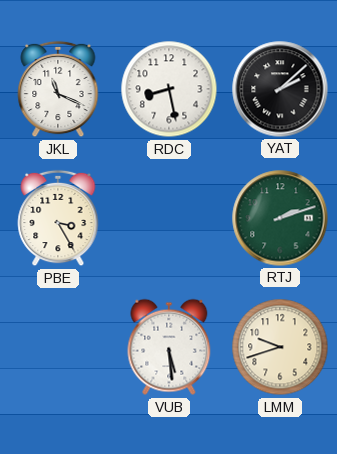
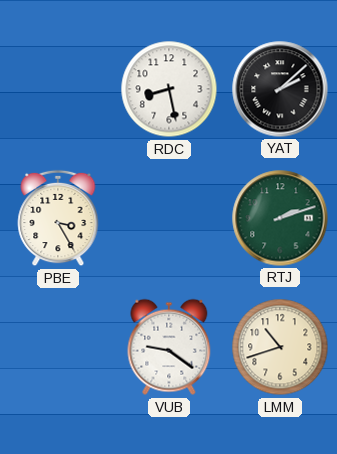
JKL: 11:19 -> none
VUB: 5:29 -> 9:21
LMM: 9:42 -> 10:42
